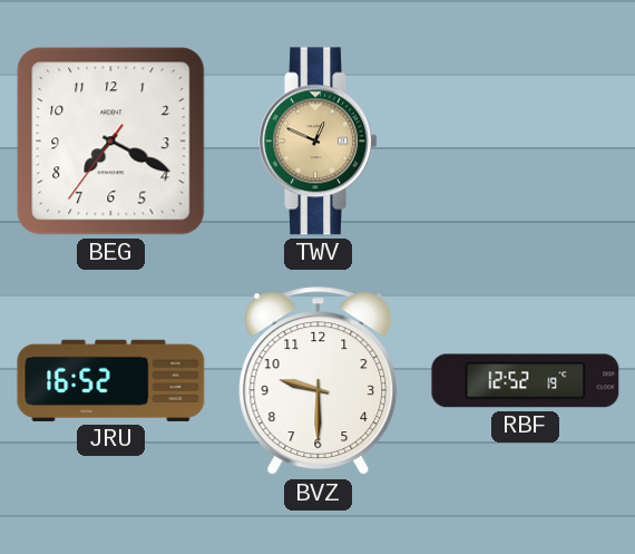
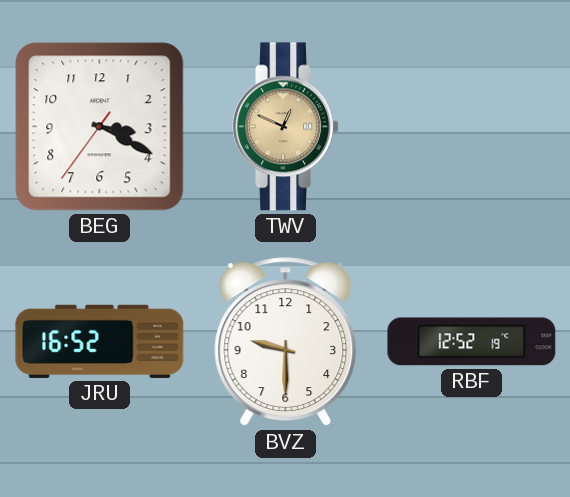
BEG: 7:19 -> 3:19
